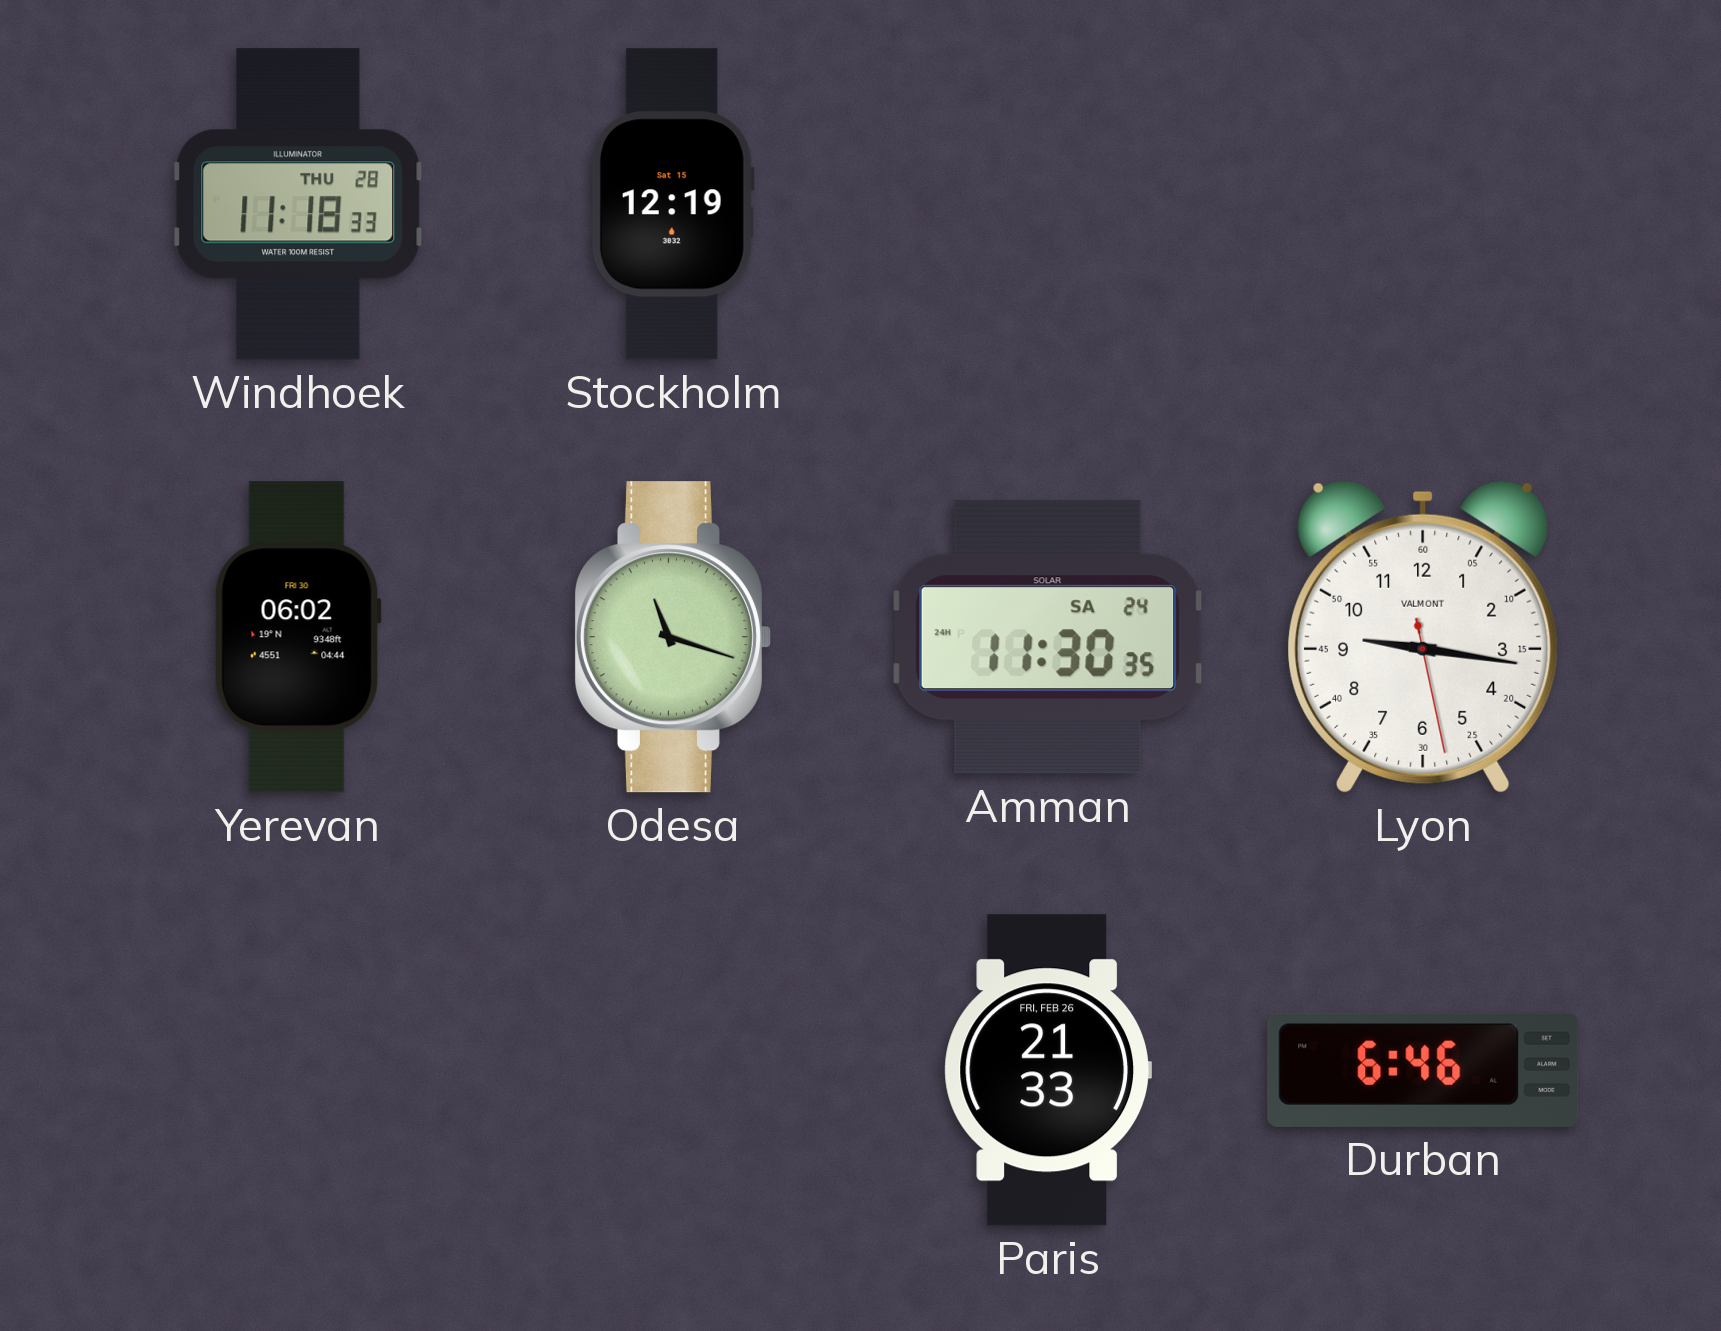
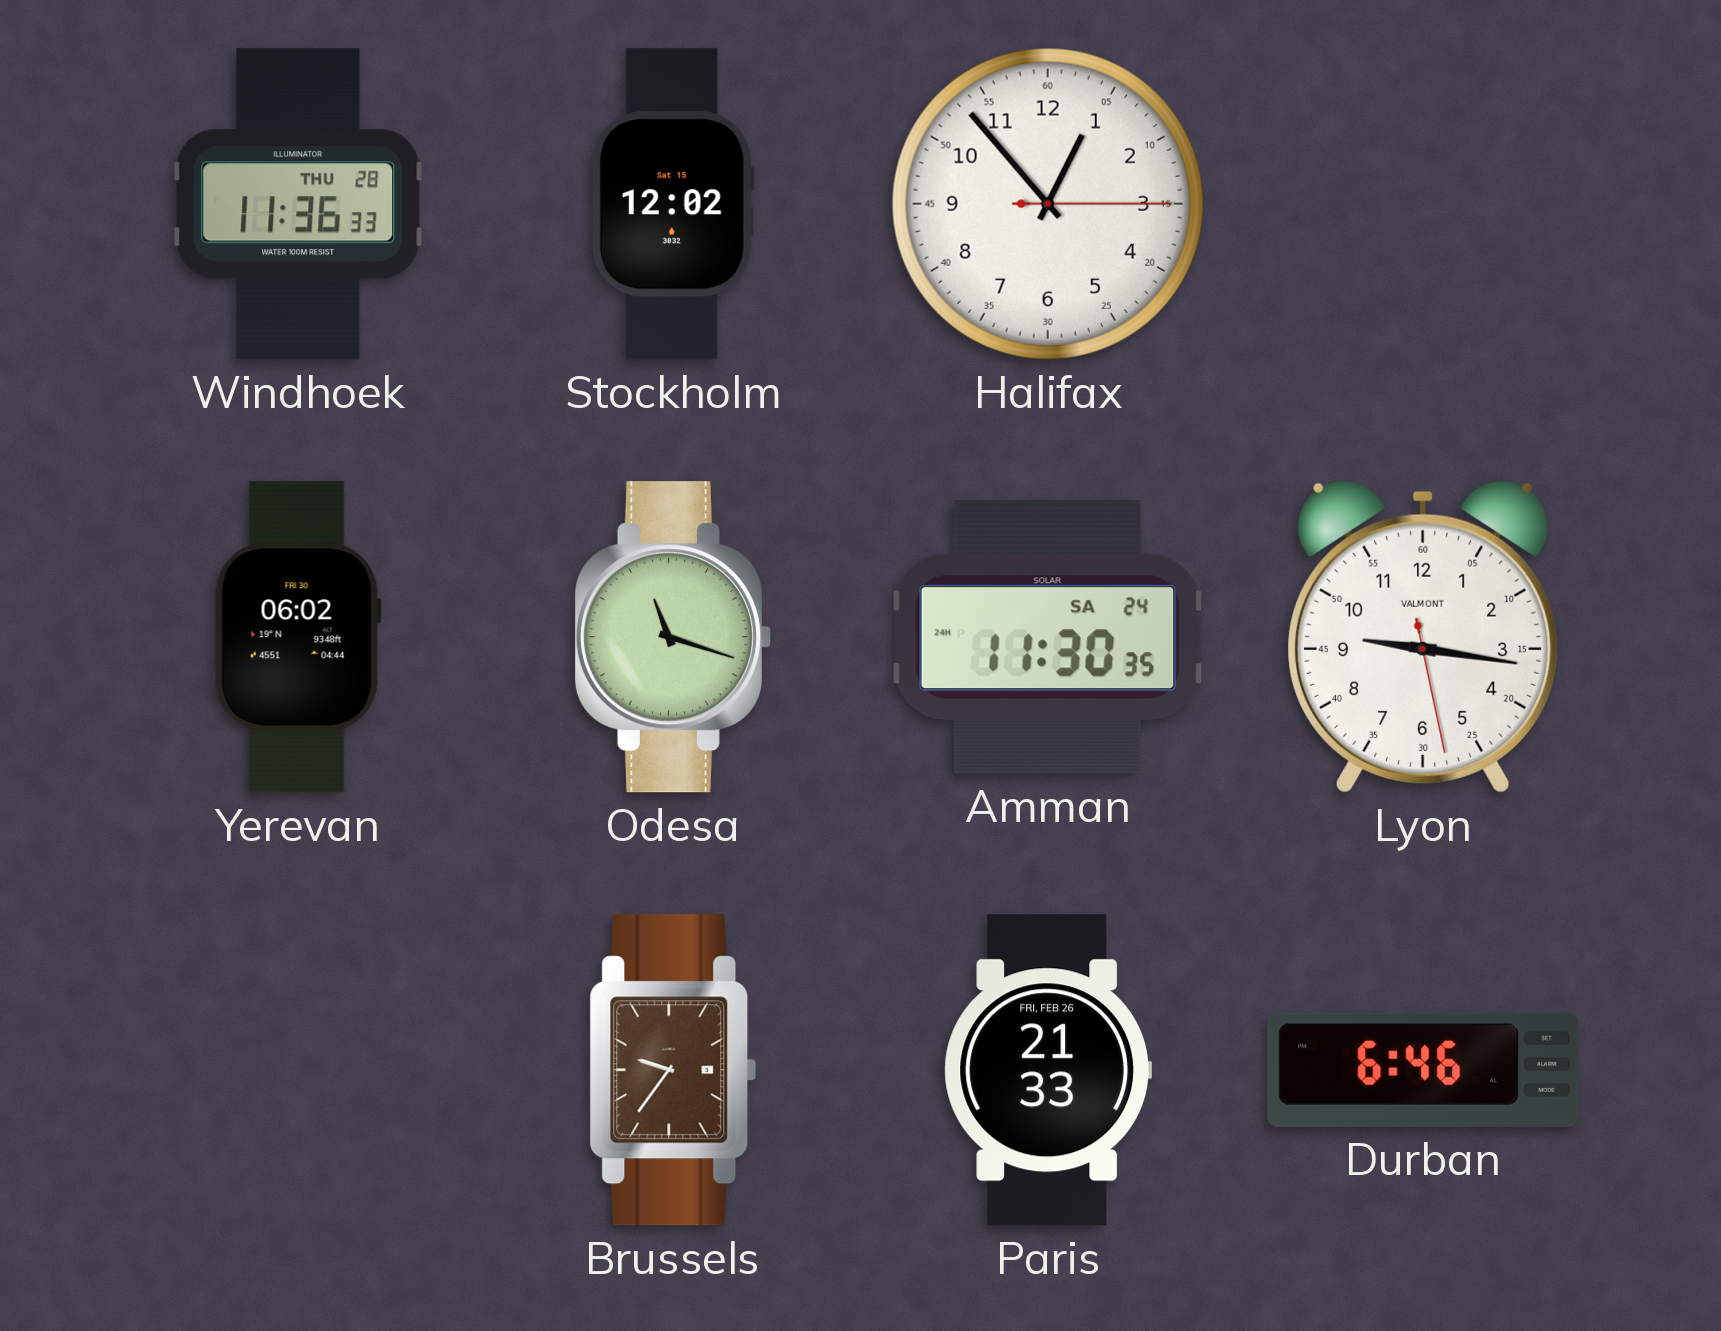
Windhoek: 11:18 -> 11:36
Stockholm: 12:19 -> 12:02
Halifax: none -> 12:53
Brussels: none -> 9:36
